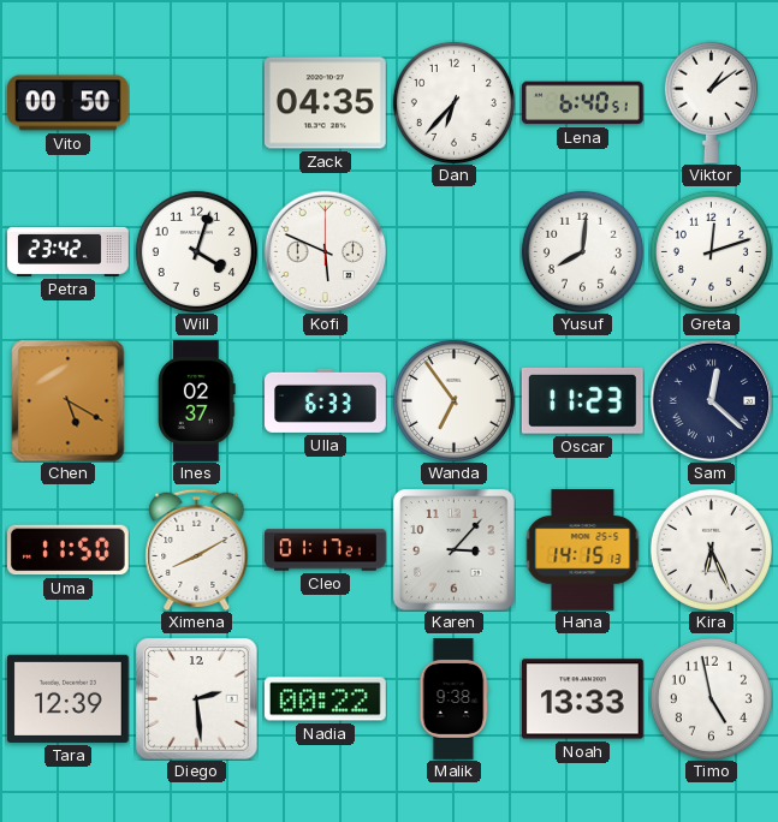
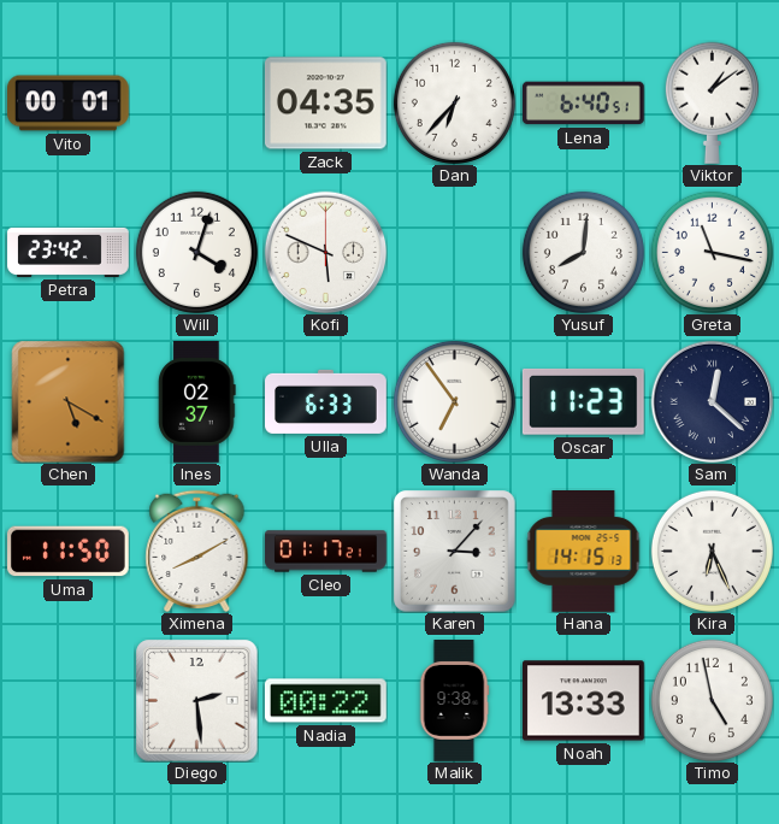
Vito: 00:50 -> 00:01
Greta: 12:12 -> 11:17
Tara: 12:39 -> none
